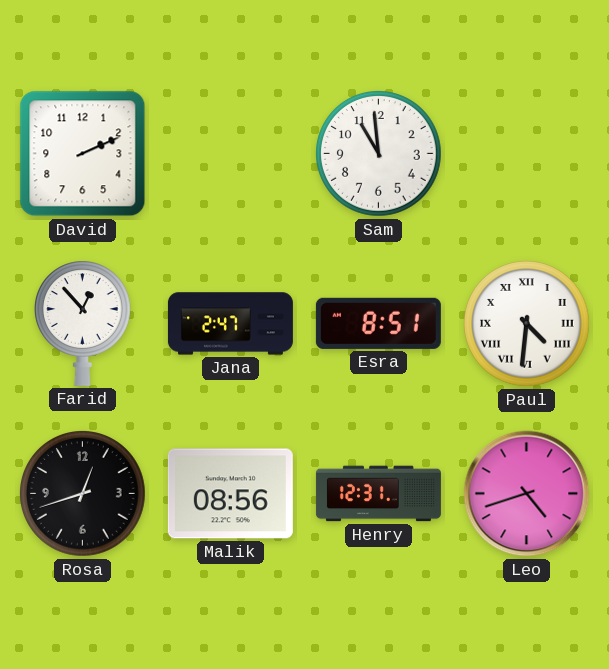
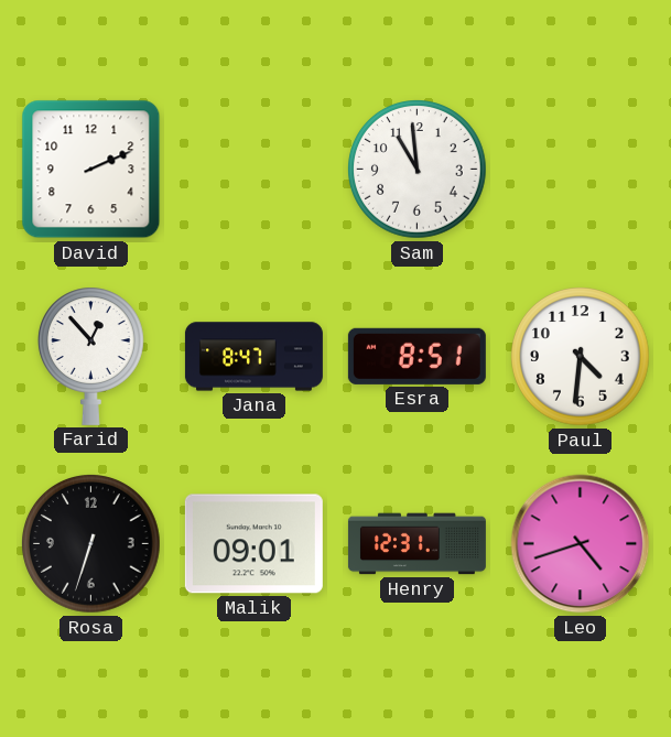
Jana: 2:47 -> 8:47
Paul numerals: Roman -> Arabic
Rosa: 12:42 -> 6:33
Malik: 08:56 -> 09:01
